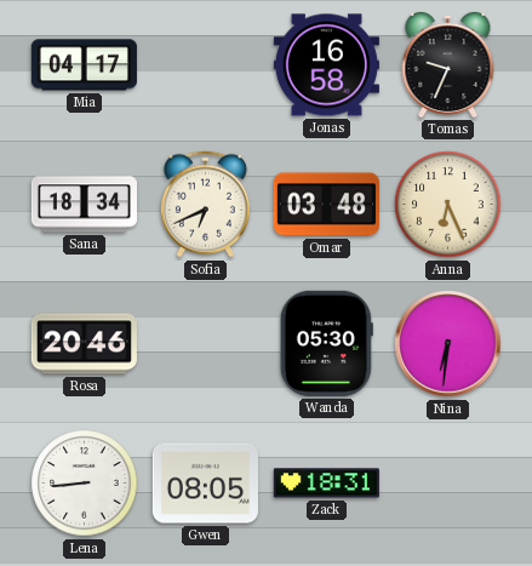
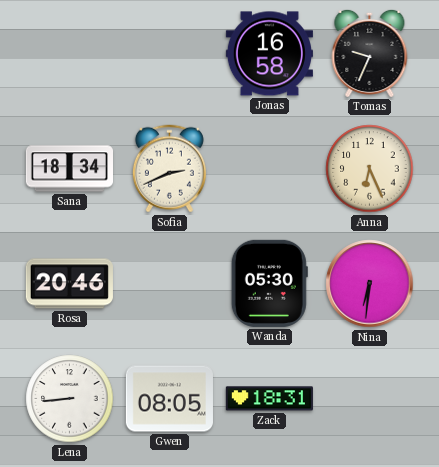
Mia: 04:17 -> none
Sofia: 6:41 -> 2:41
Omar: 03:48 -> none
